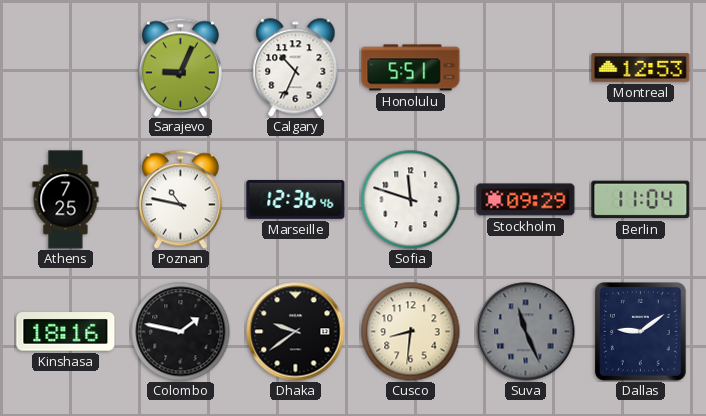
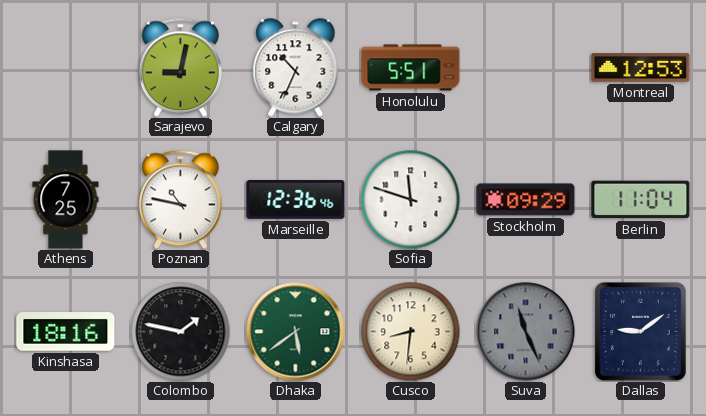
Sarajevo: 9:04 -> 9:02
Dhaka: 9:39 -> 5:39
Dhaka dial: black -> green
